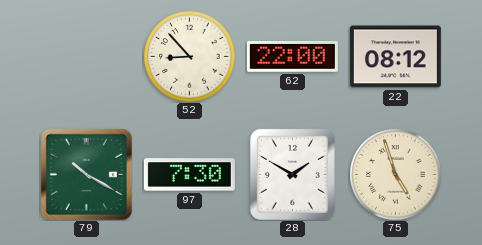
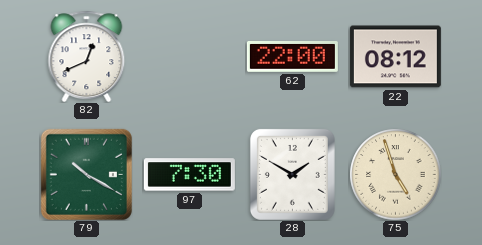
82: none -> 12:41
52: 8:53 -> none
